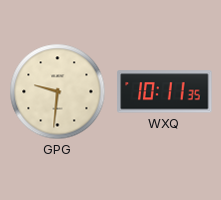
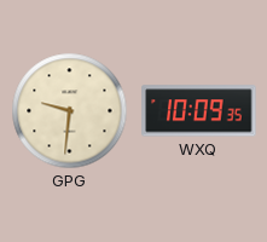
WXQ: 10:11 -> 10:09
